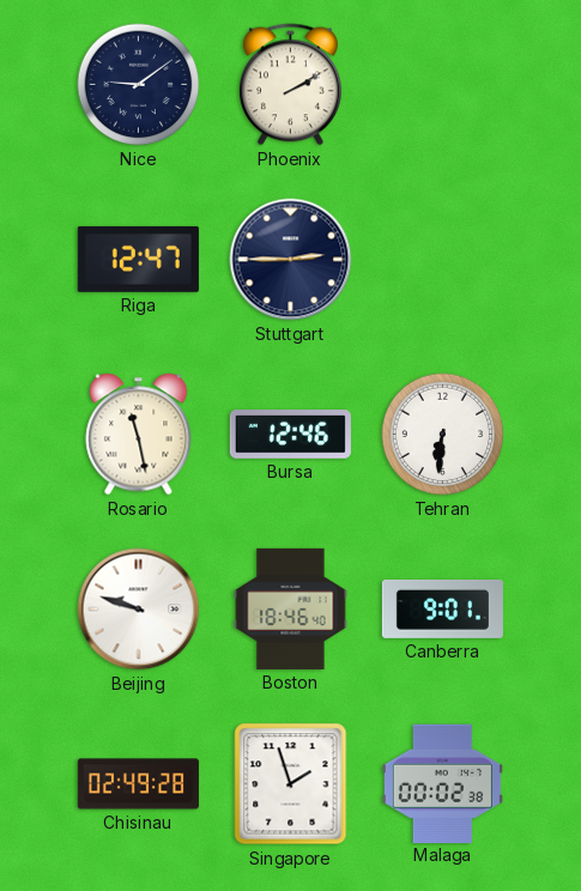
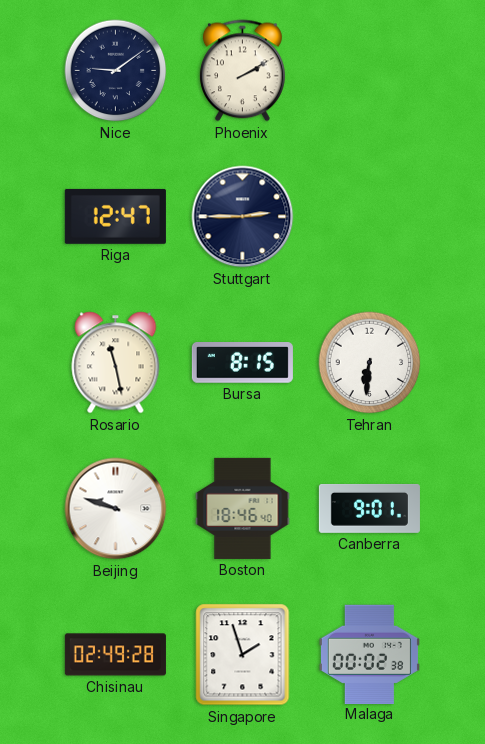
Bursa: 12:46 -> 8:15
